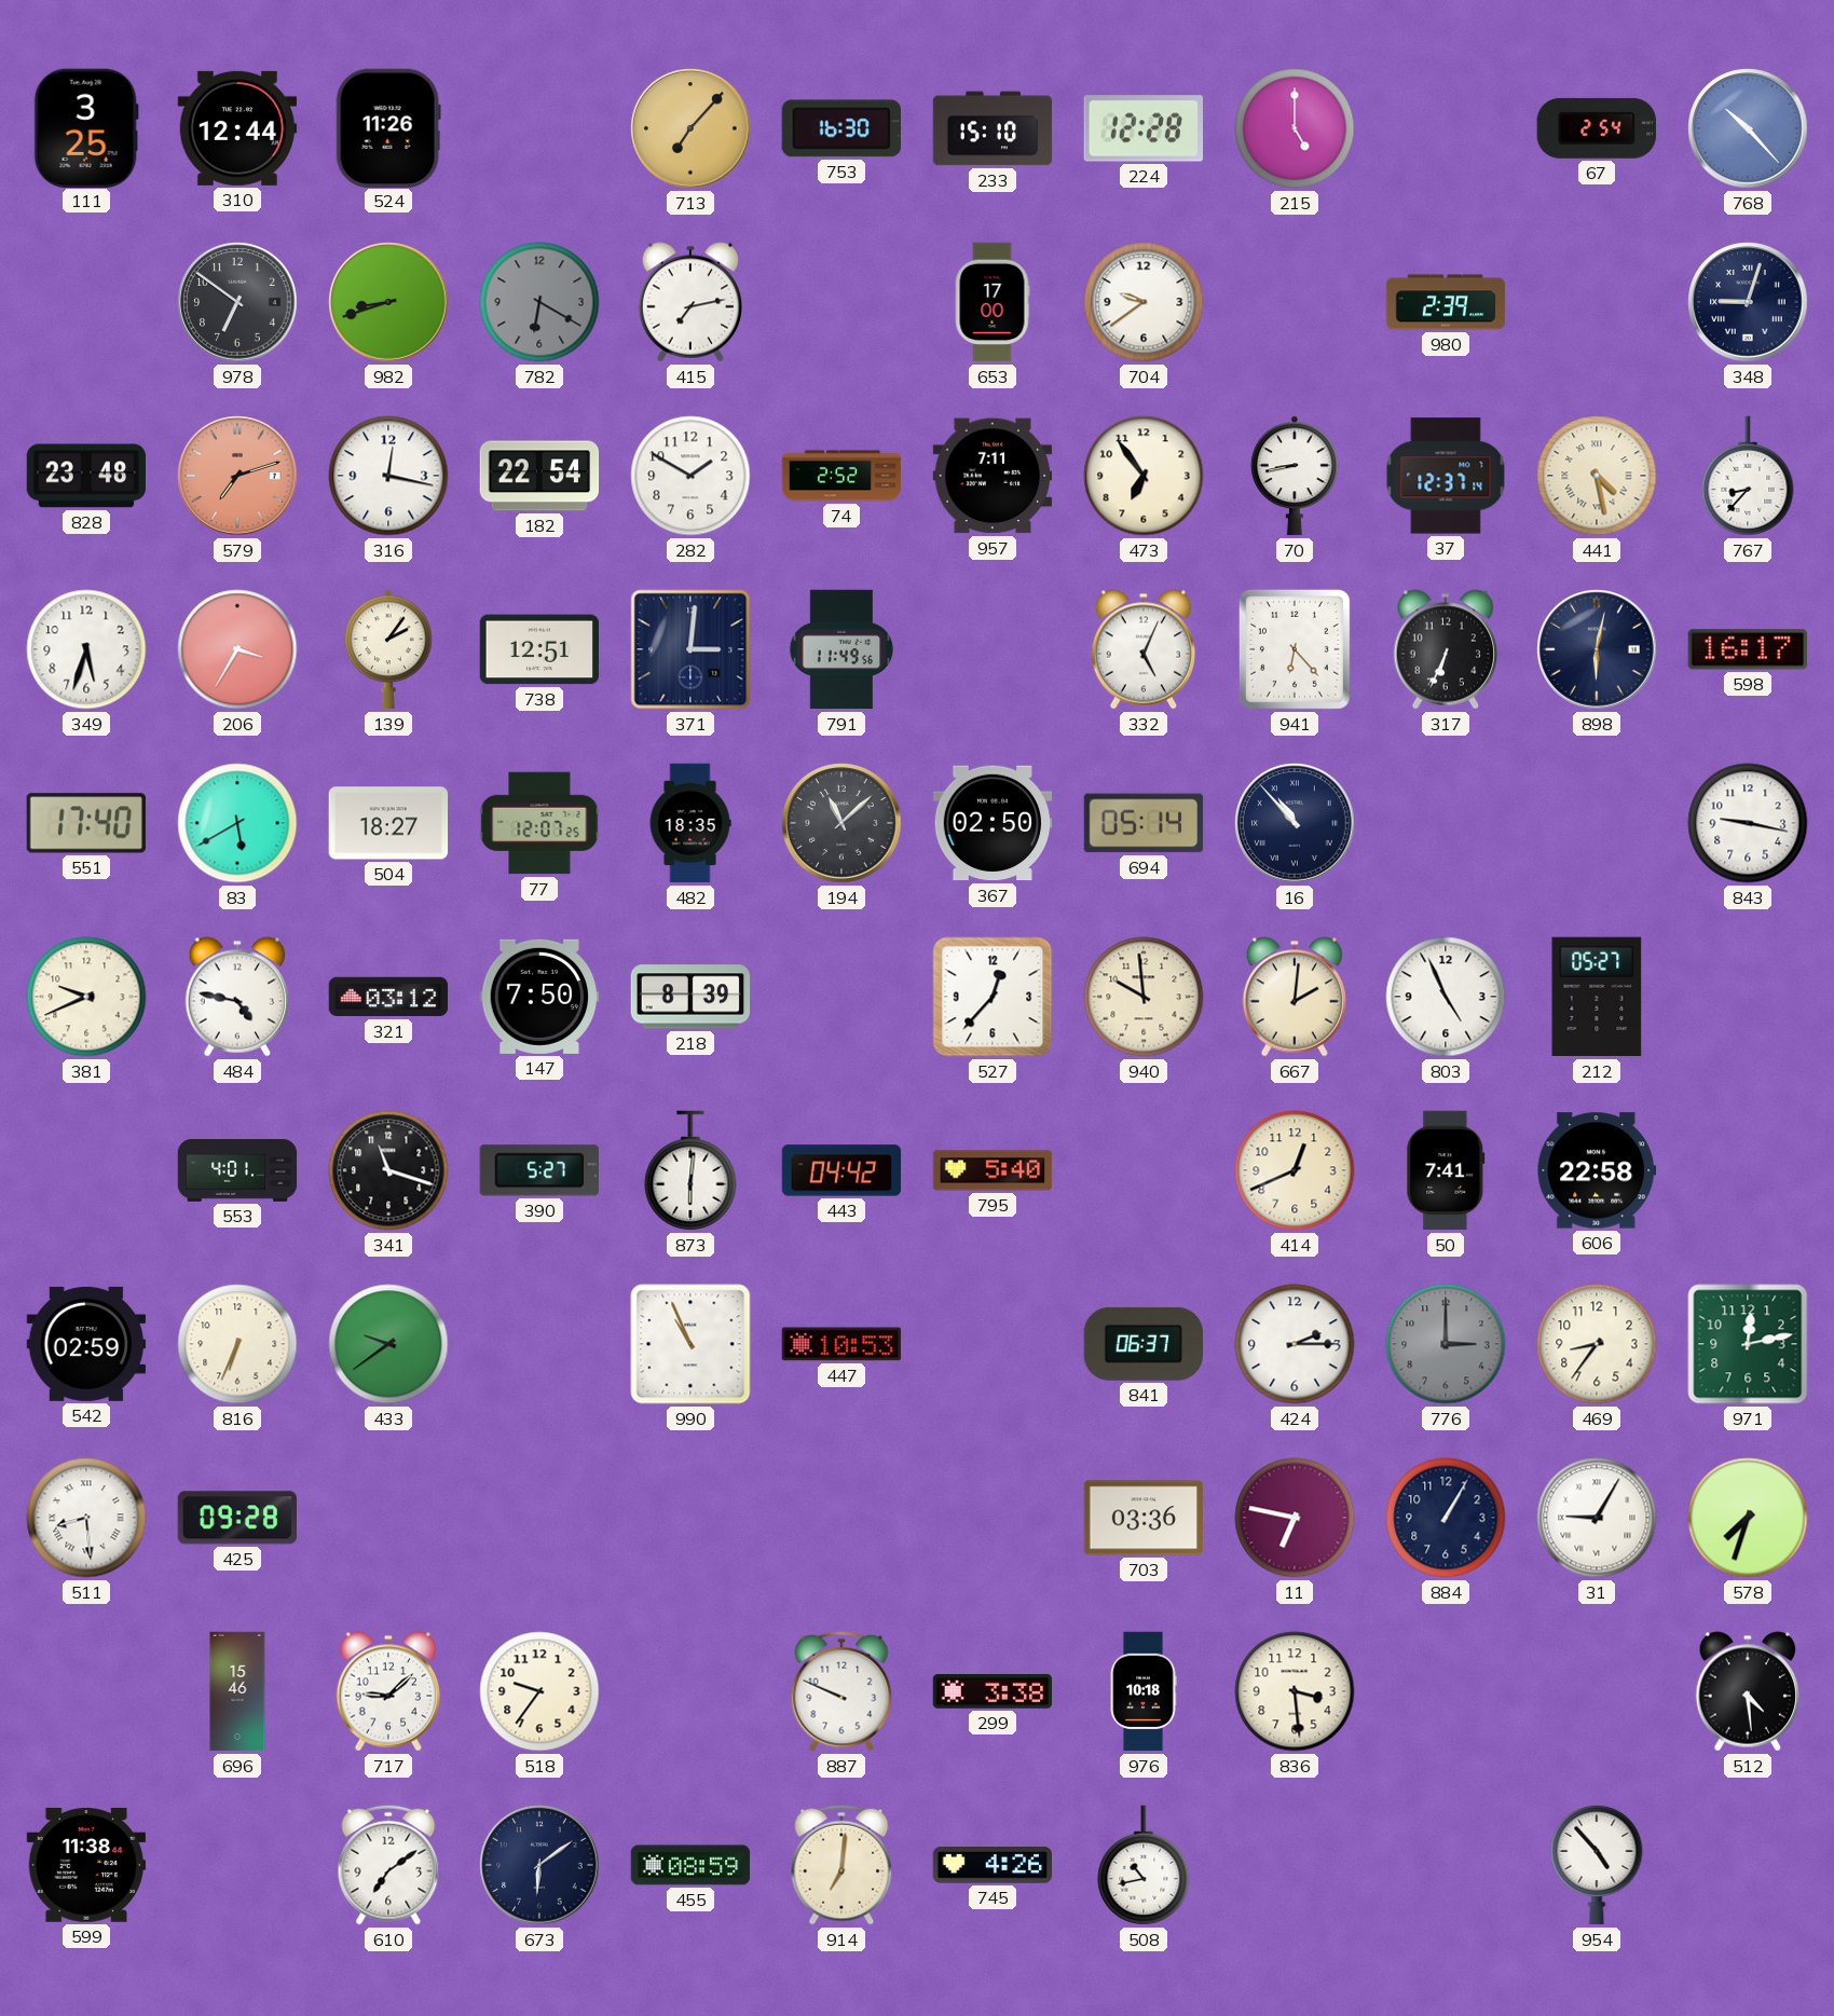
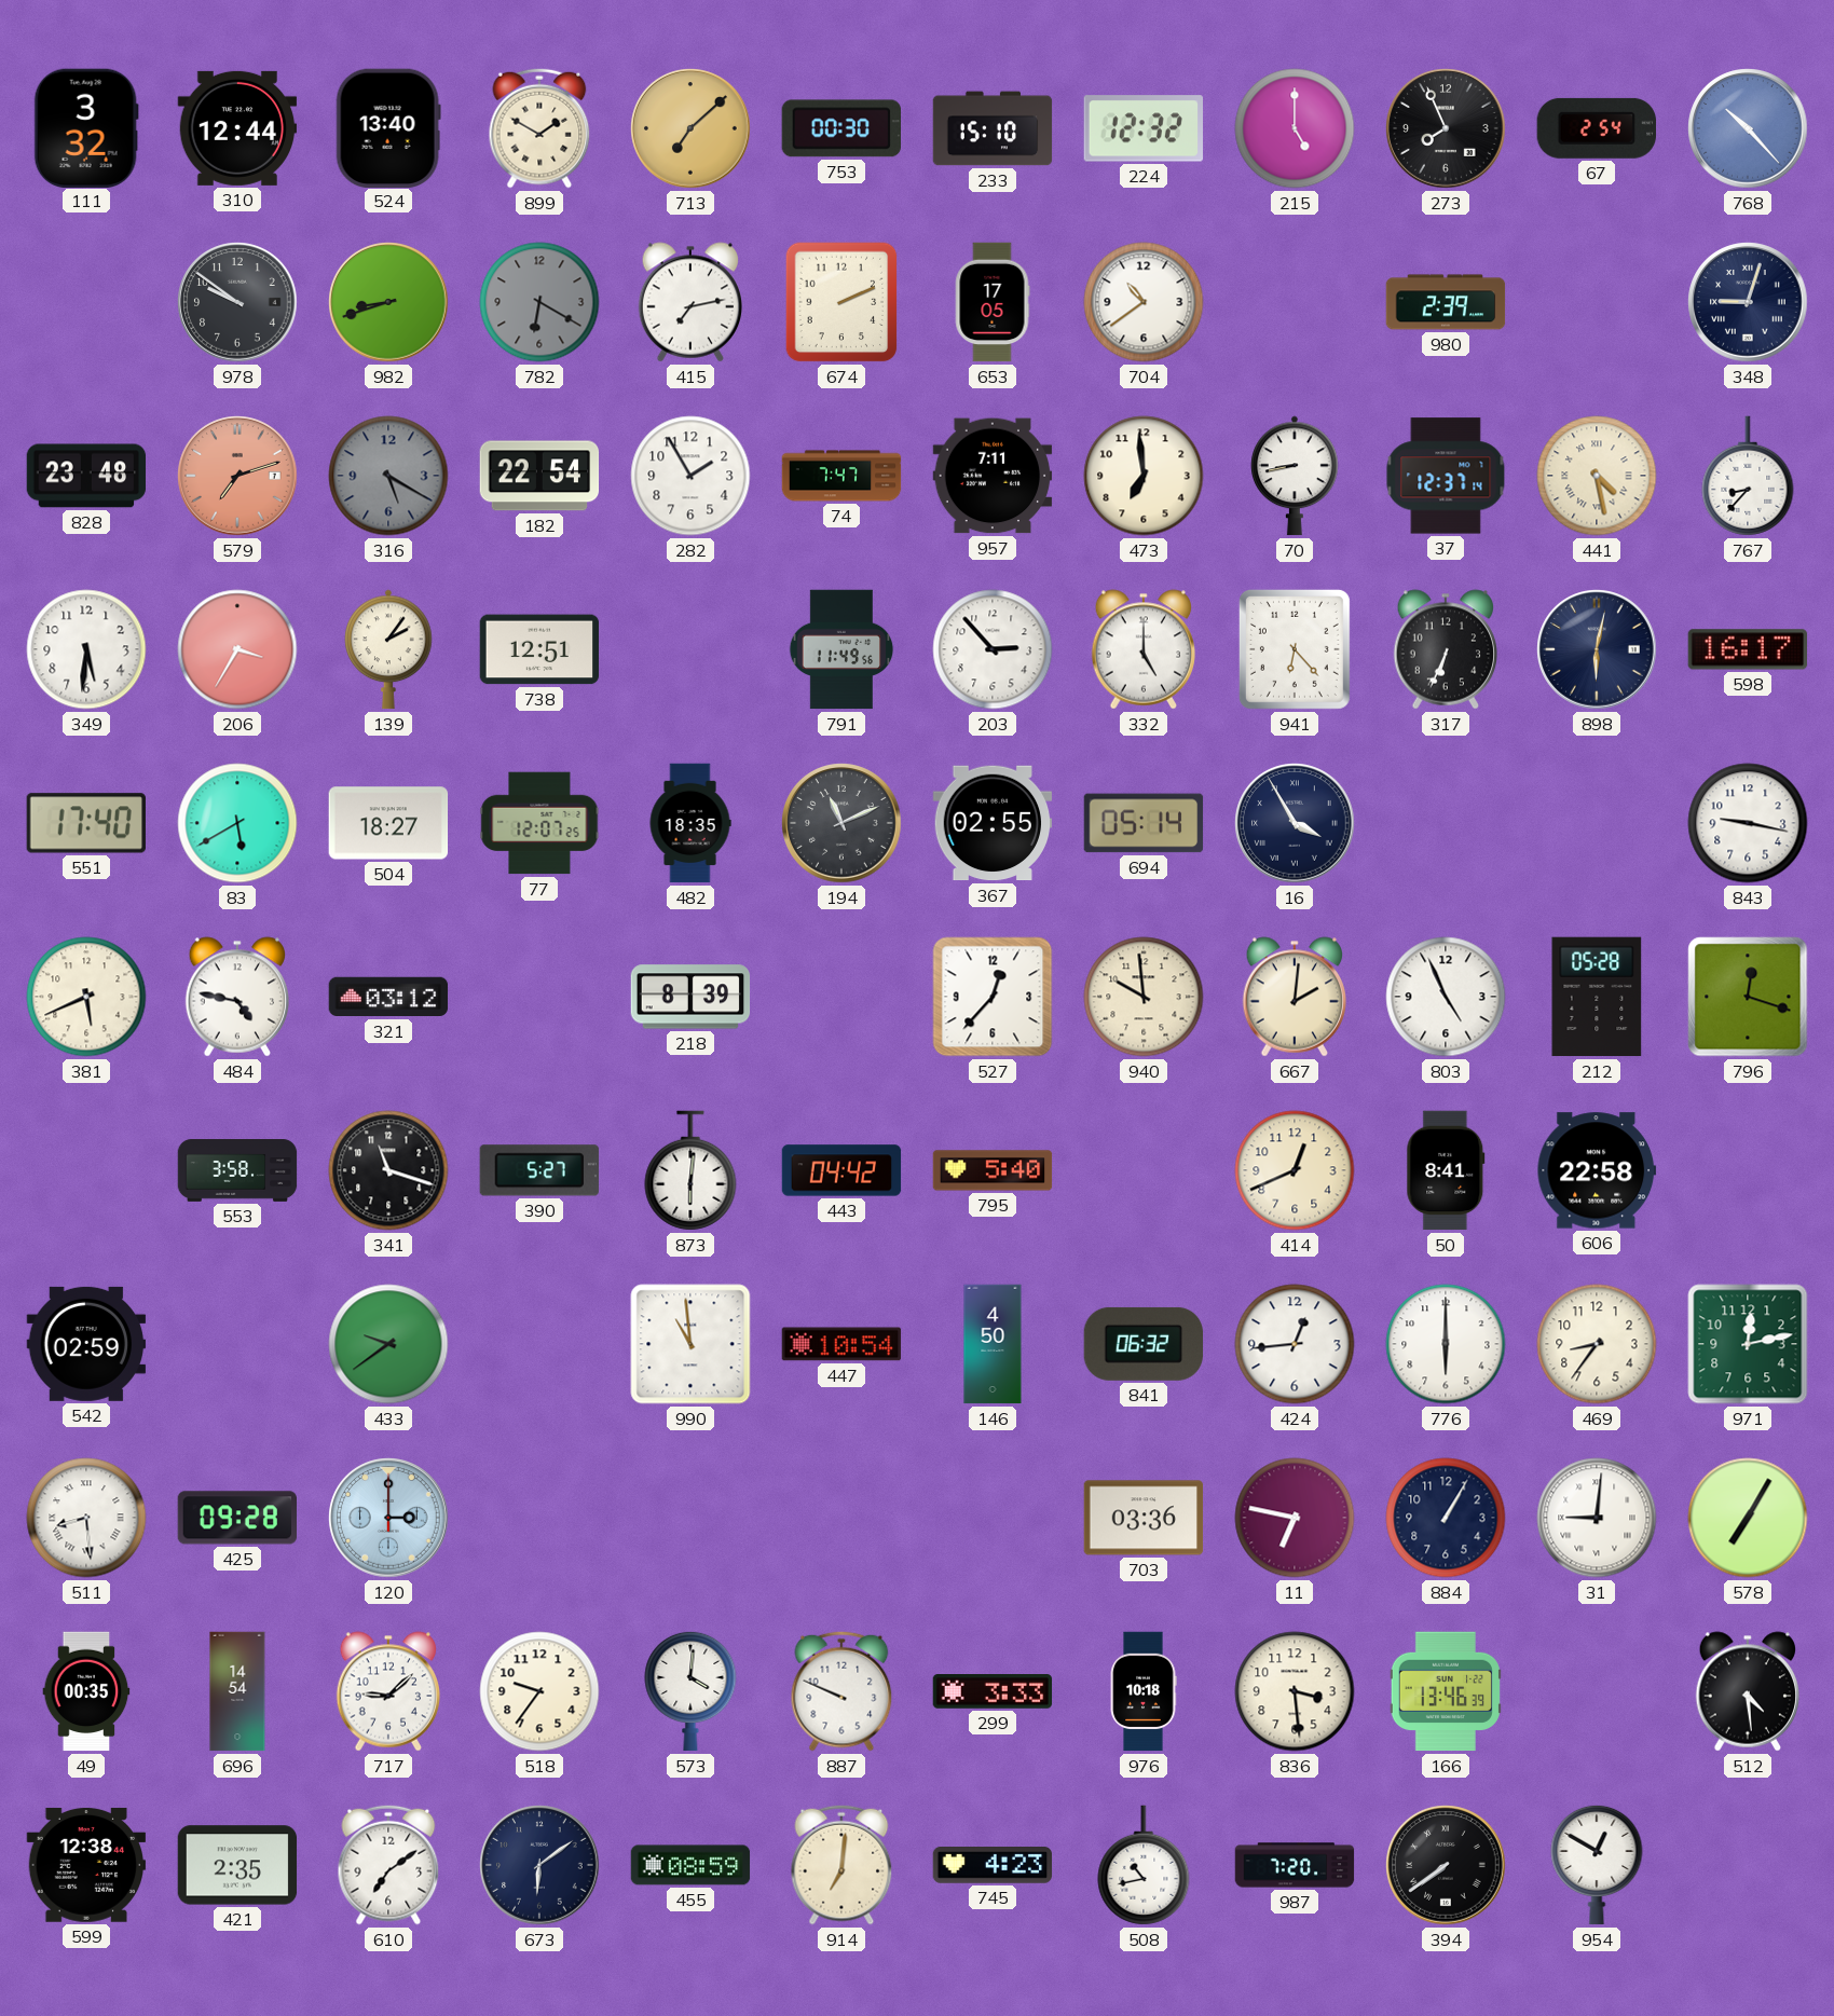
111: 3:25 -> 3:32
524: 11:26 -> 13:40
899: none -> 1:50
713: 7:07 -> 7:08
753: 16:30 -> 00:30
224: 12:28 -> 12:32
273: none -> 7:56
978: 6:51 -> 9:51
674: none -> 2:11
653: 17:00 -> 17:05
704: 9:39 -> 10:39
316: 12:17 -> 5:20
316 dial: white -> grey
282: 1:50 -> 1:55
74: 2:52 -> 7:47
473: 6:54 -> 6:59
349: 5:33 -> 5:31
371: 3:01 -> none
203: none -> 2:53
332: 5:04 -> 5:00
194: 11:08 -> 11:11
367: 02:50 -> 02:55
16: 10:53 -> 3:55
381: 9:41 -> 5:41
147: 7:50 -> none
212: 05:27 -> 05:28
796: none -> 12:18
553: 4:01 -> 3:58
50: 7:41 -> 8:41
816: 6:34 -> none
990: 10:56 -> 10:59
447: 10:53 -> 10:54
146: none -> 4:50
841: 06:37 -> 06:32
424: 2:15 -> 12:44
776: 3:00 -> 6:00
776 dial: grey -> white
120: none -> 3:00
31: 9:05 -> 9:01
578: 7:33 -> 7:05
49: none -> 00:35
696: 15:46 -> 14:54
573: none -> 4:01
299: 3:38 -> 3:33
166: none -> 13:46
599: 11:38 -> 12:38
421: none -> 2:35
745: 4:26 -> 4:23
987: none -> 7:20
394: none -> 7:39
954: 4:53 -> 12:50
